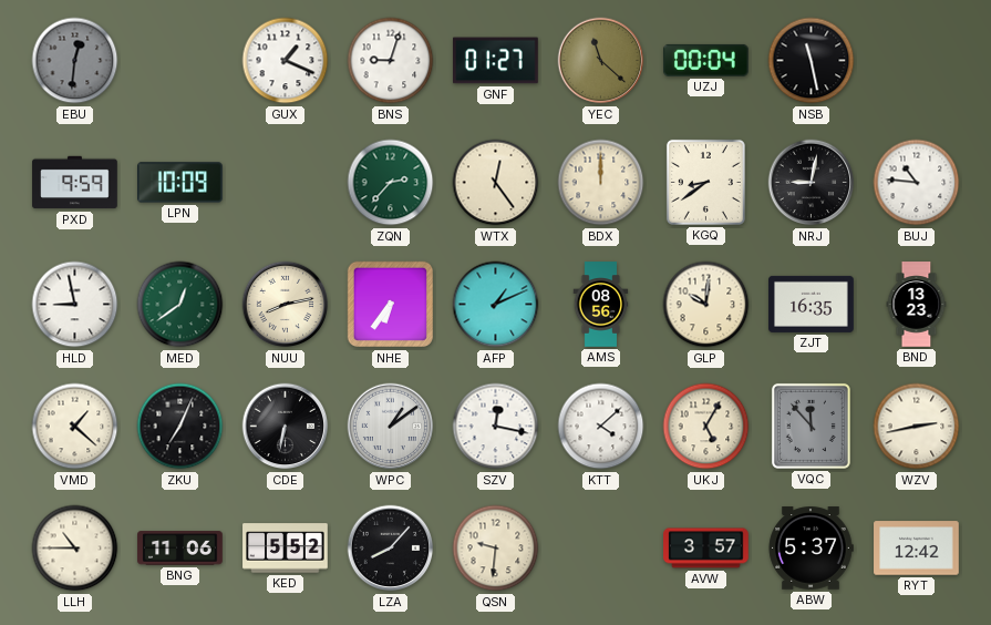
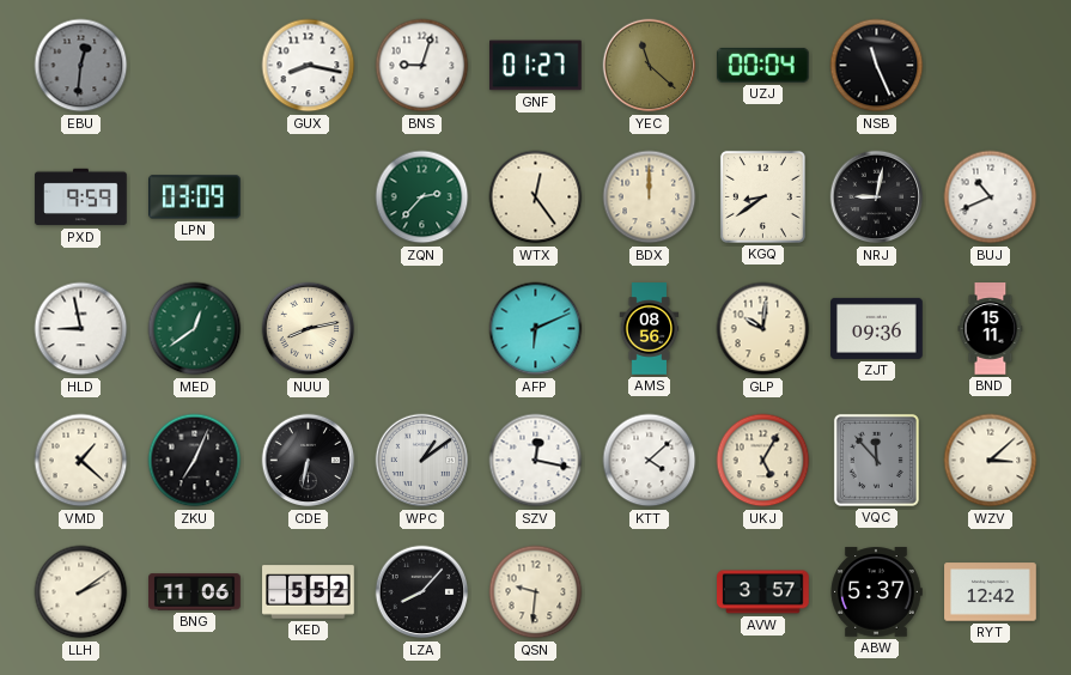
GUX: 1:19 -> 8:17
NSB: 11:28 -> 11:26
LPN: 10:09 -> 03:09
BUJ: 10:46 -> 10:41
NHE: 6:36 -> none
AFP: 1:11 -> 6:11
ZJT: 16:35 -> 09:36
BND: 13:23 -> 15:11
WZV: 2:43 -> 3:08
LLH: 10:45 -> 2:09
